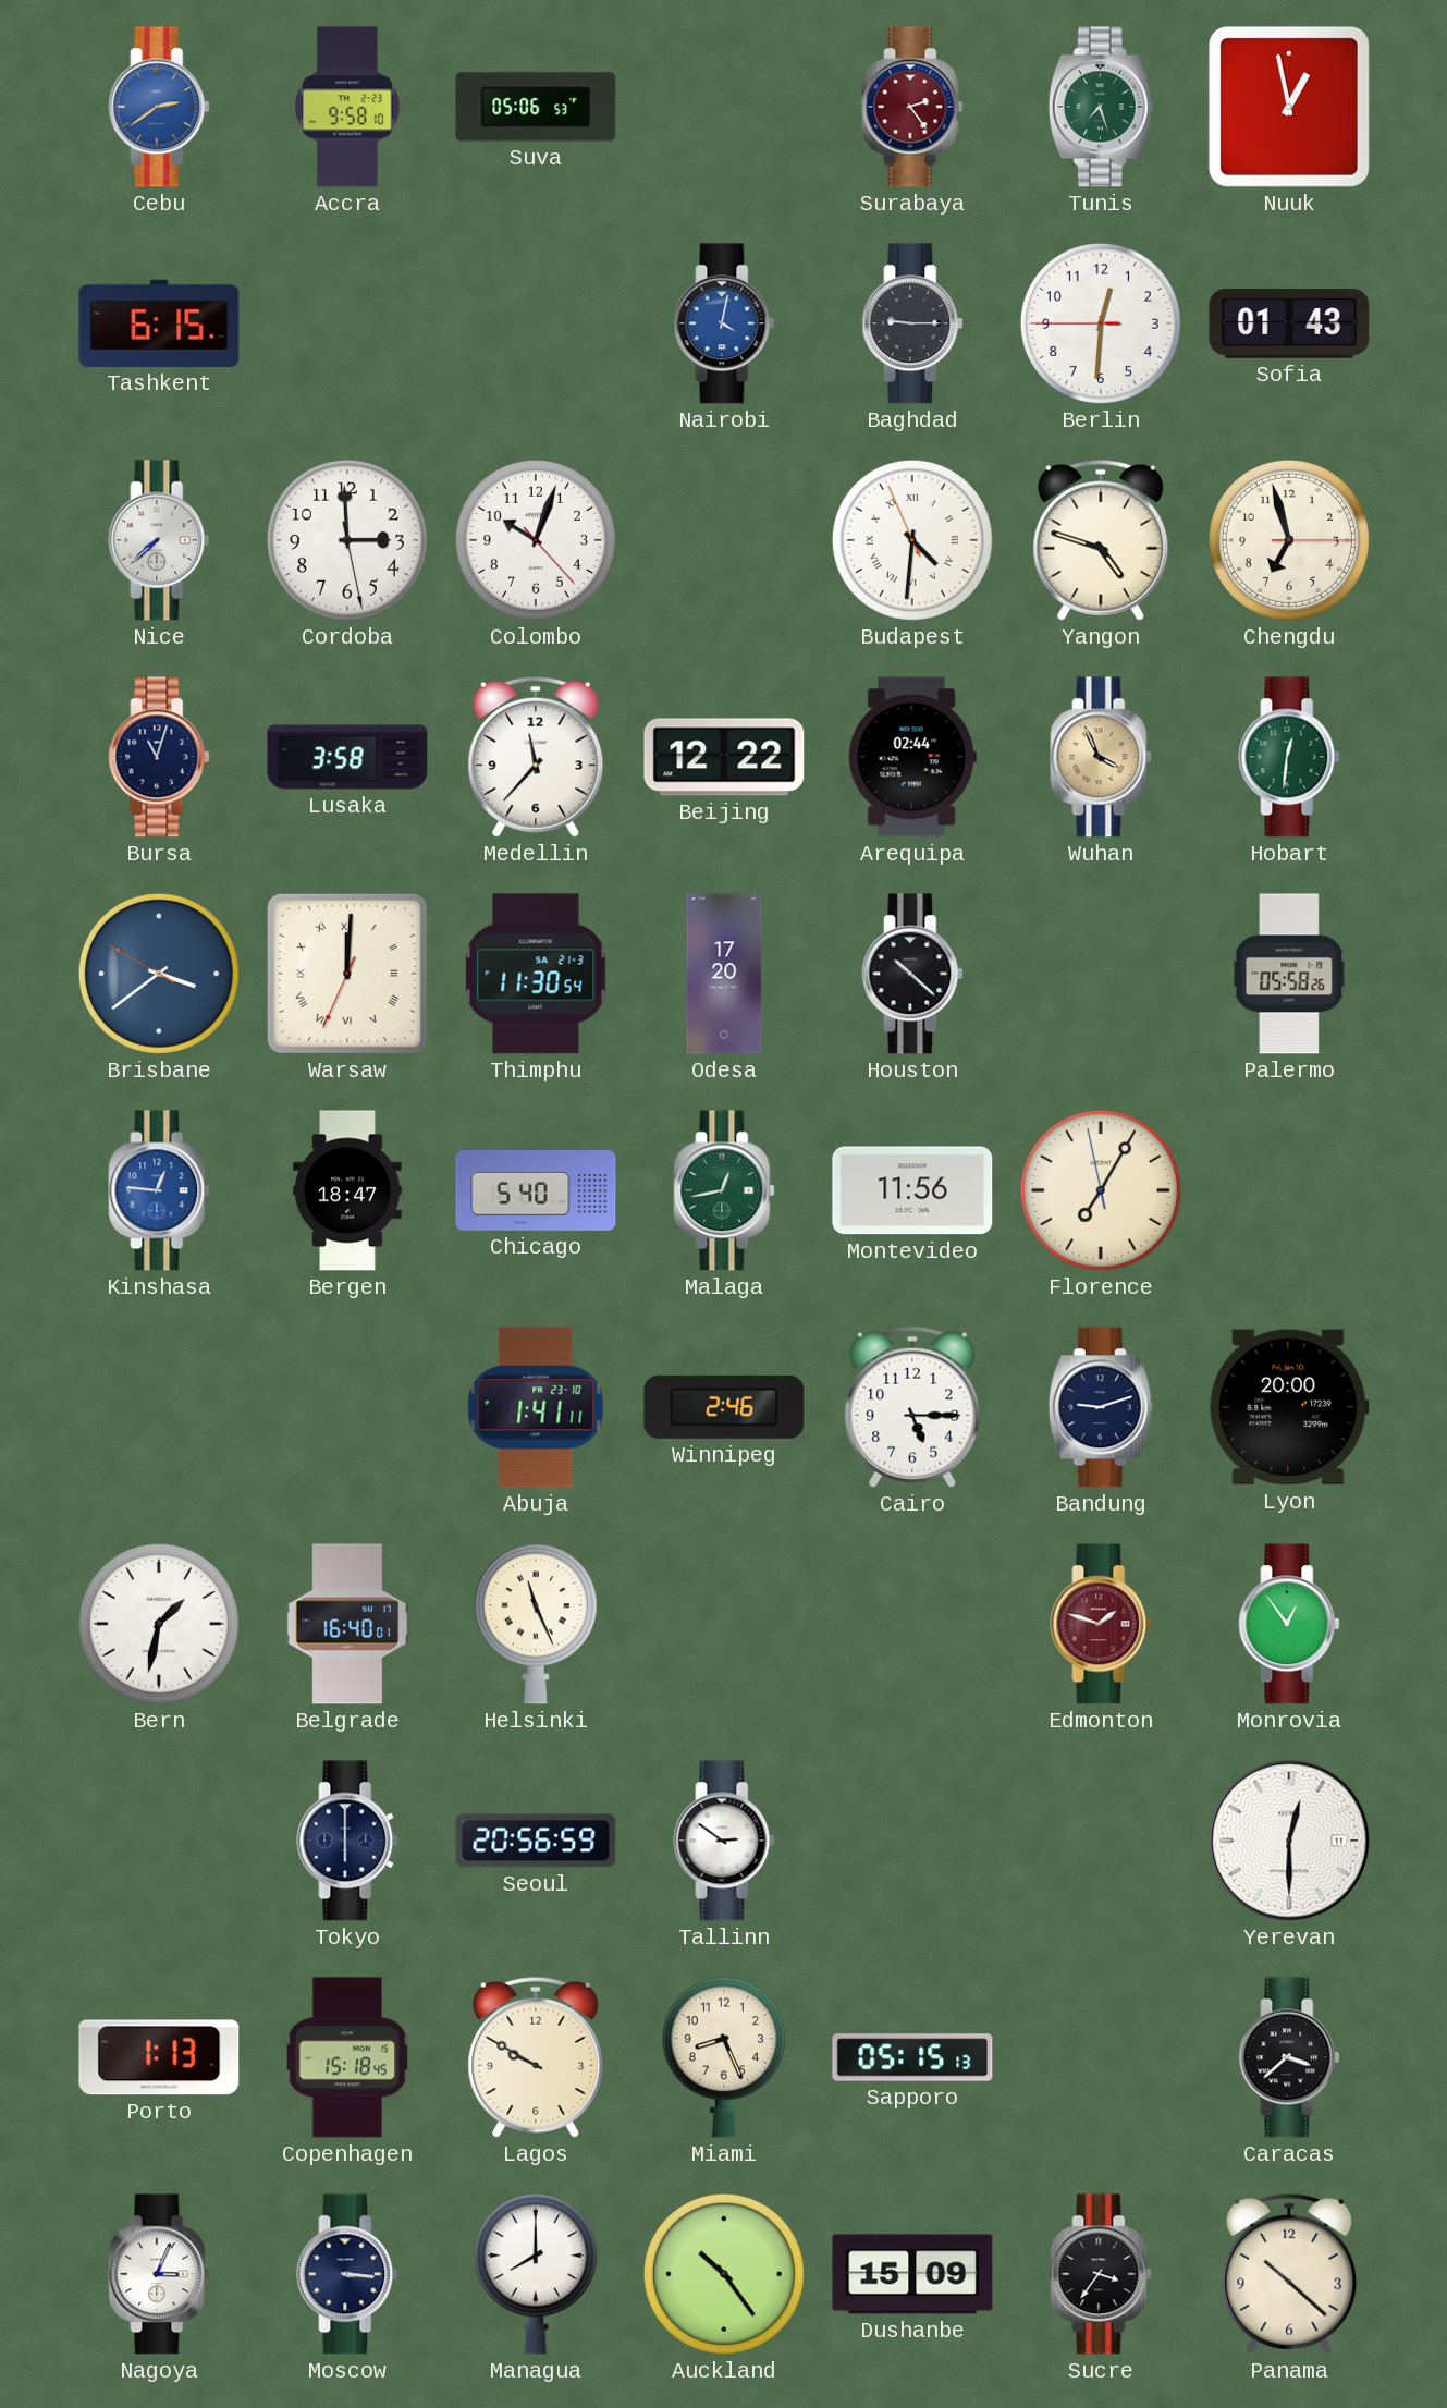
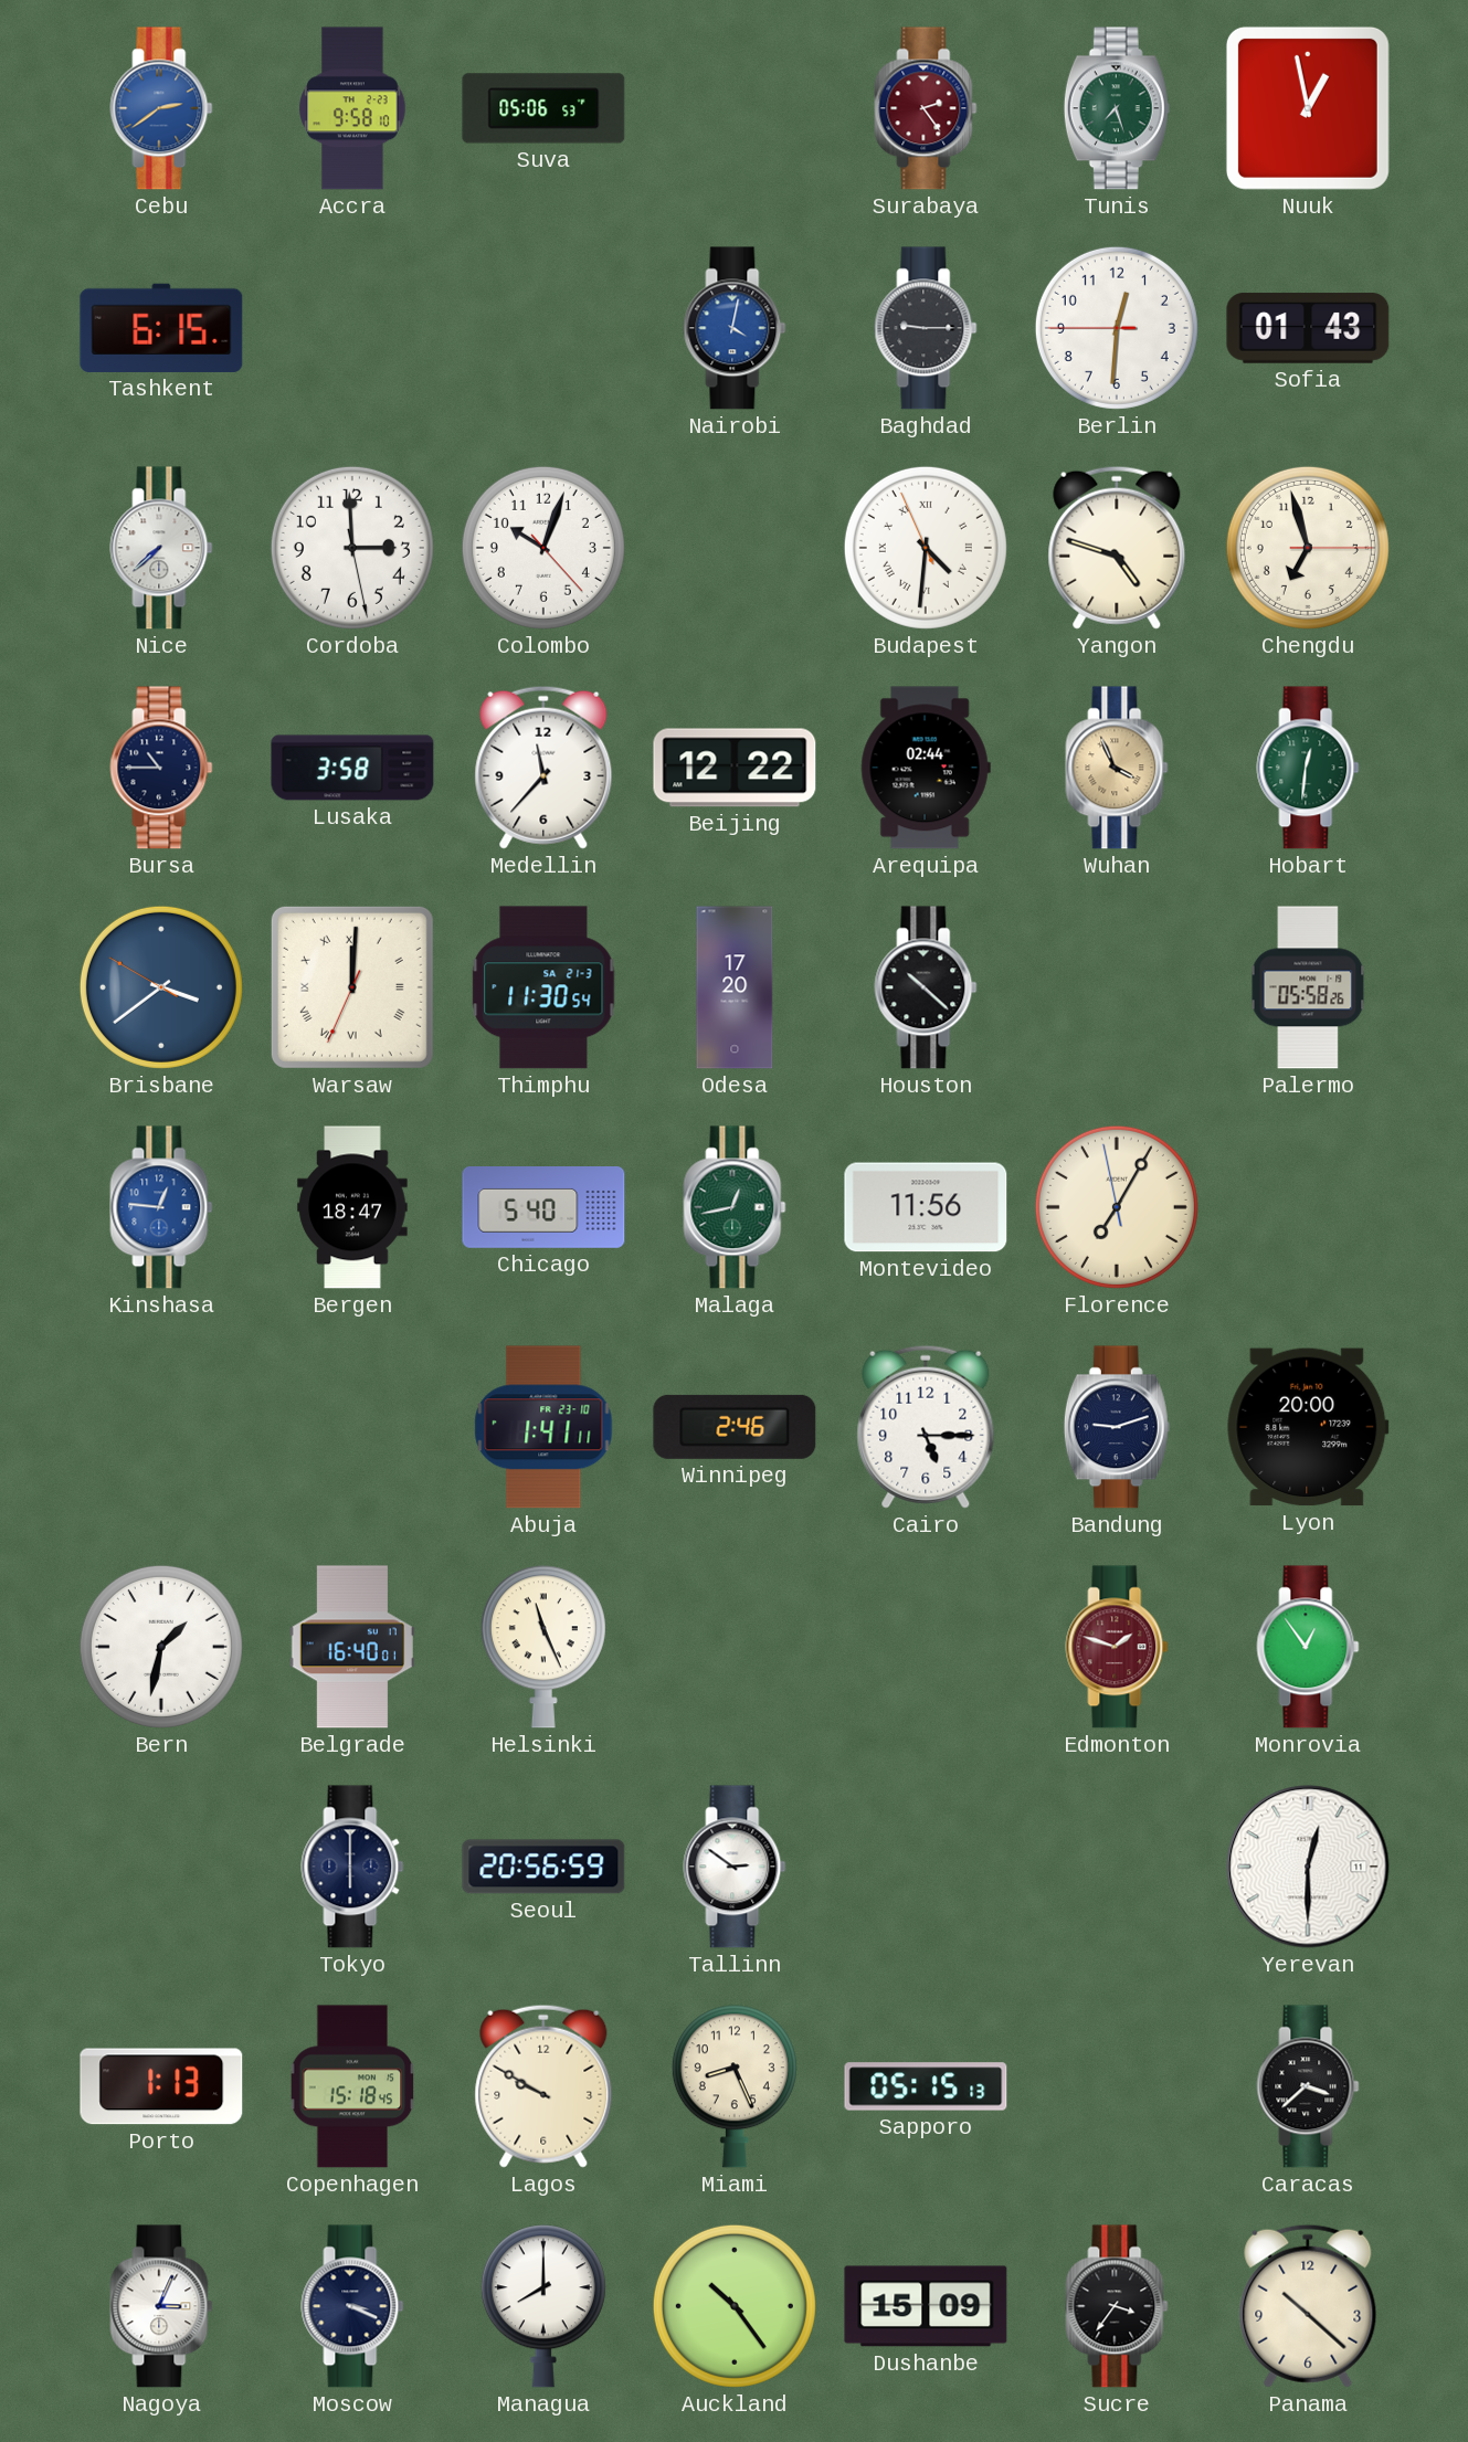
Bursa: 11:03 -> 10:45
Moscow: 3:16 -> 3:19
